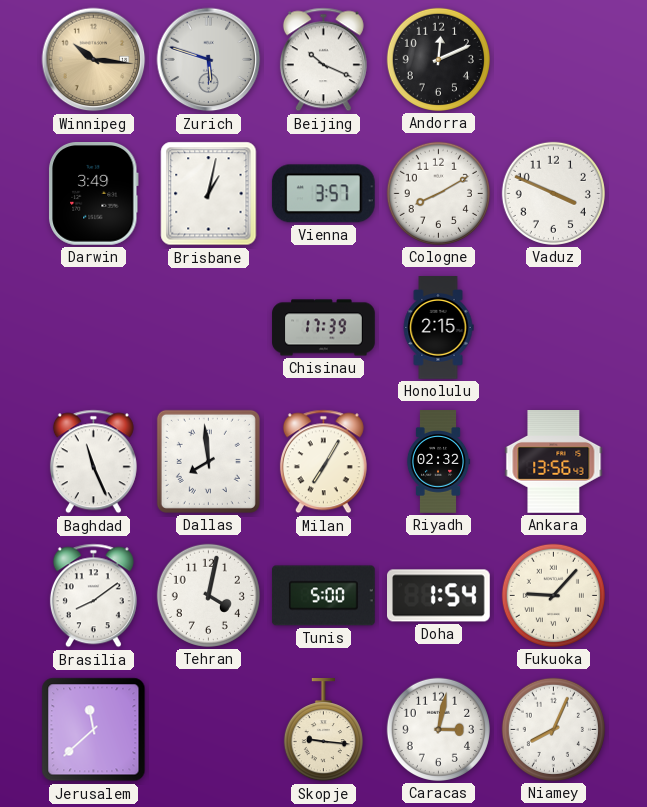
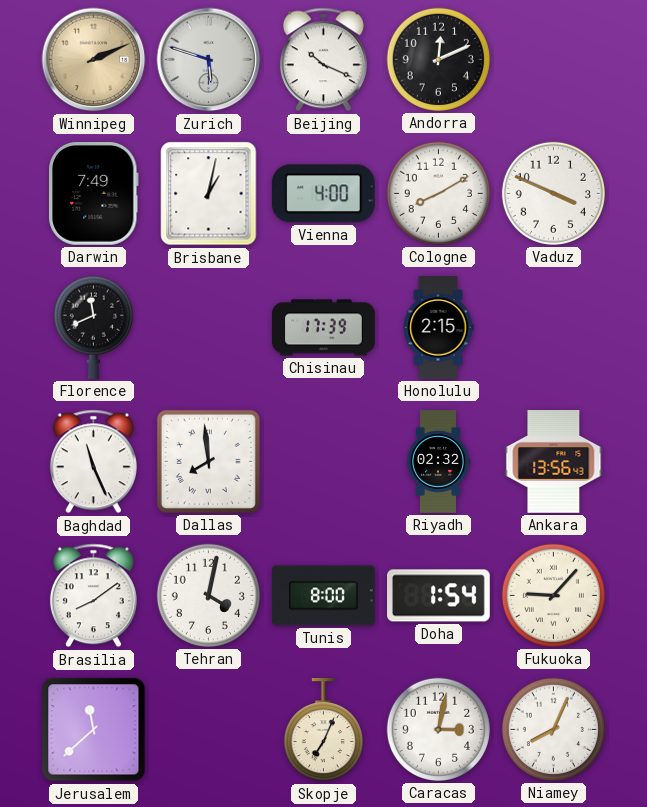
Winnipeg: 10:16 -> 2:11
Darwin: 3:49 -> 7:49
Vienna: 3:57 -> 4:00
Florence: none -> 11:41
Milan: 7:05 -> none
Tunis: 5:00 -> 8:00
Skopje: 9:16 -> 7:04
